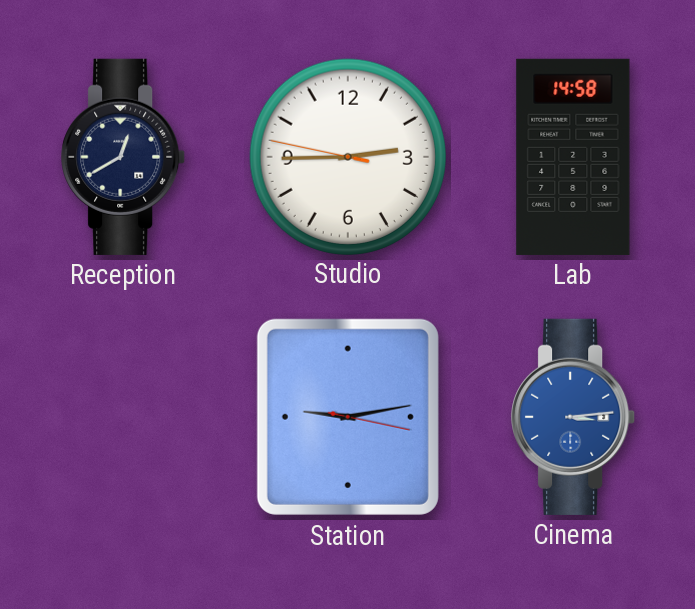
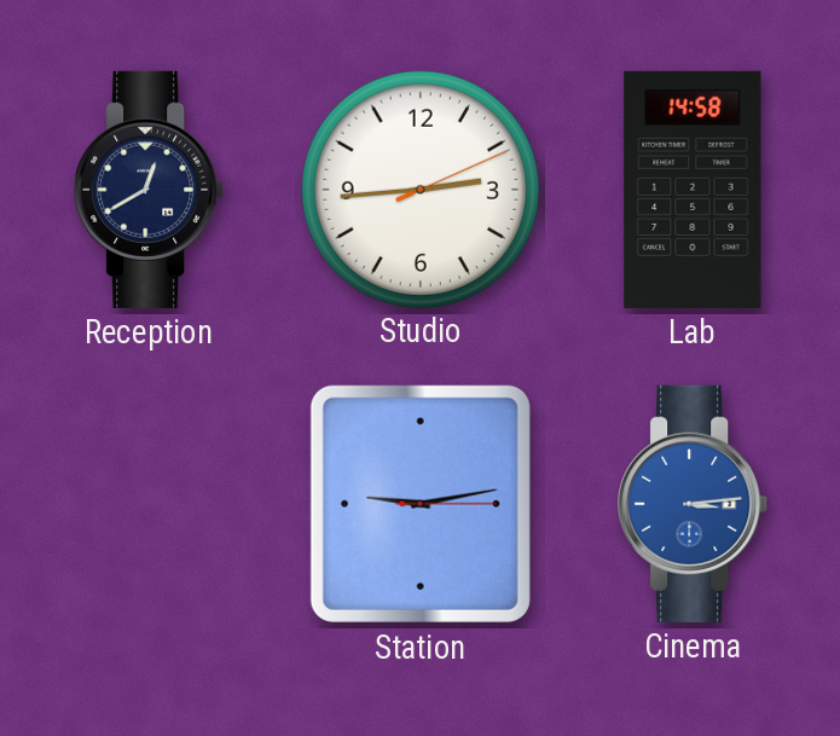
Studio: 2:44:47 -> 2:44:11
Station: 9:13:17 -> 9:13:15
